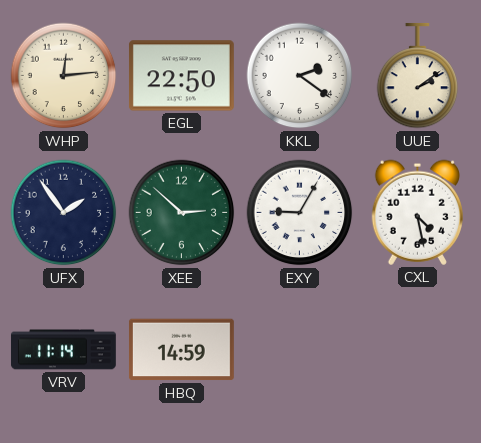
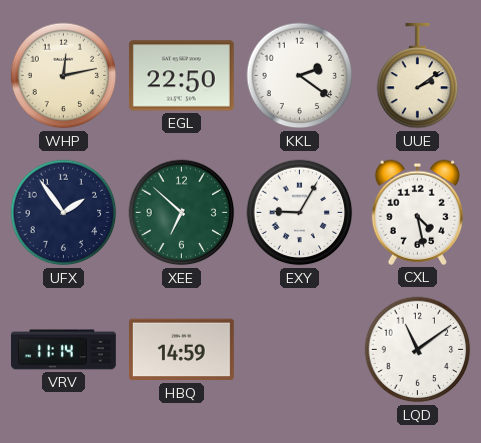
WHP: 12:14 -> 12:13
XEE: 2:52 -> 6:52
LQD: none -> 11:09
